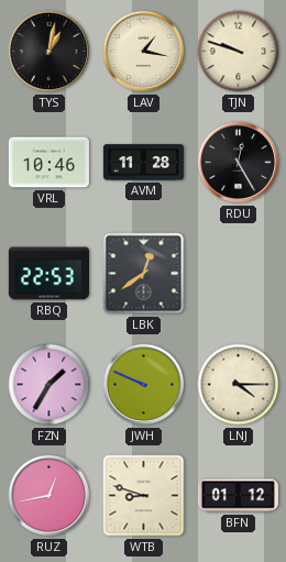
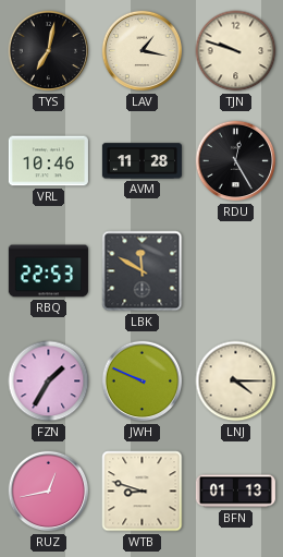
TYS: 1:02 -> 7:02
LBK: 12:39 -> 11:50
BFN: 01:12 -> 01:13
